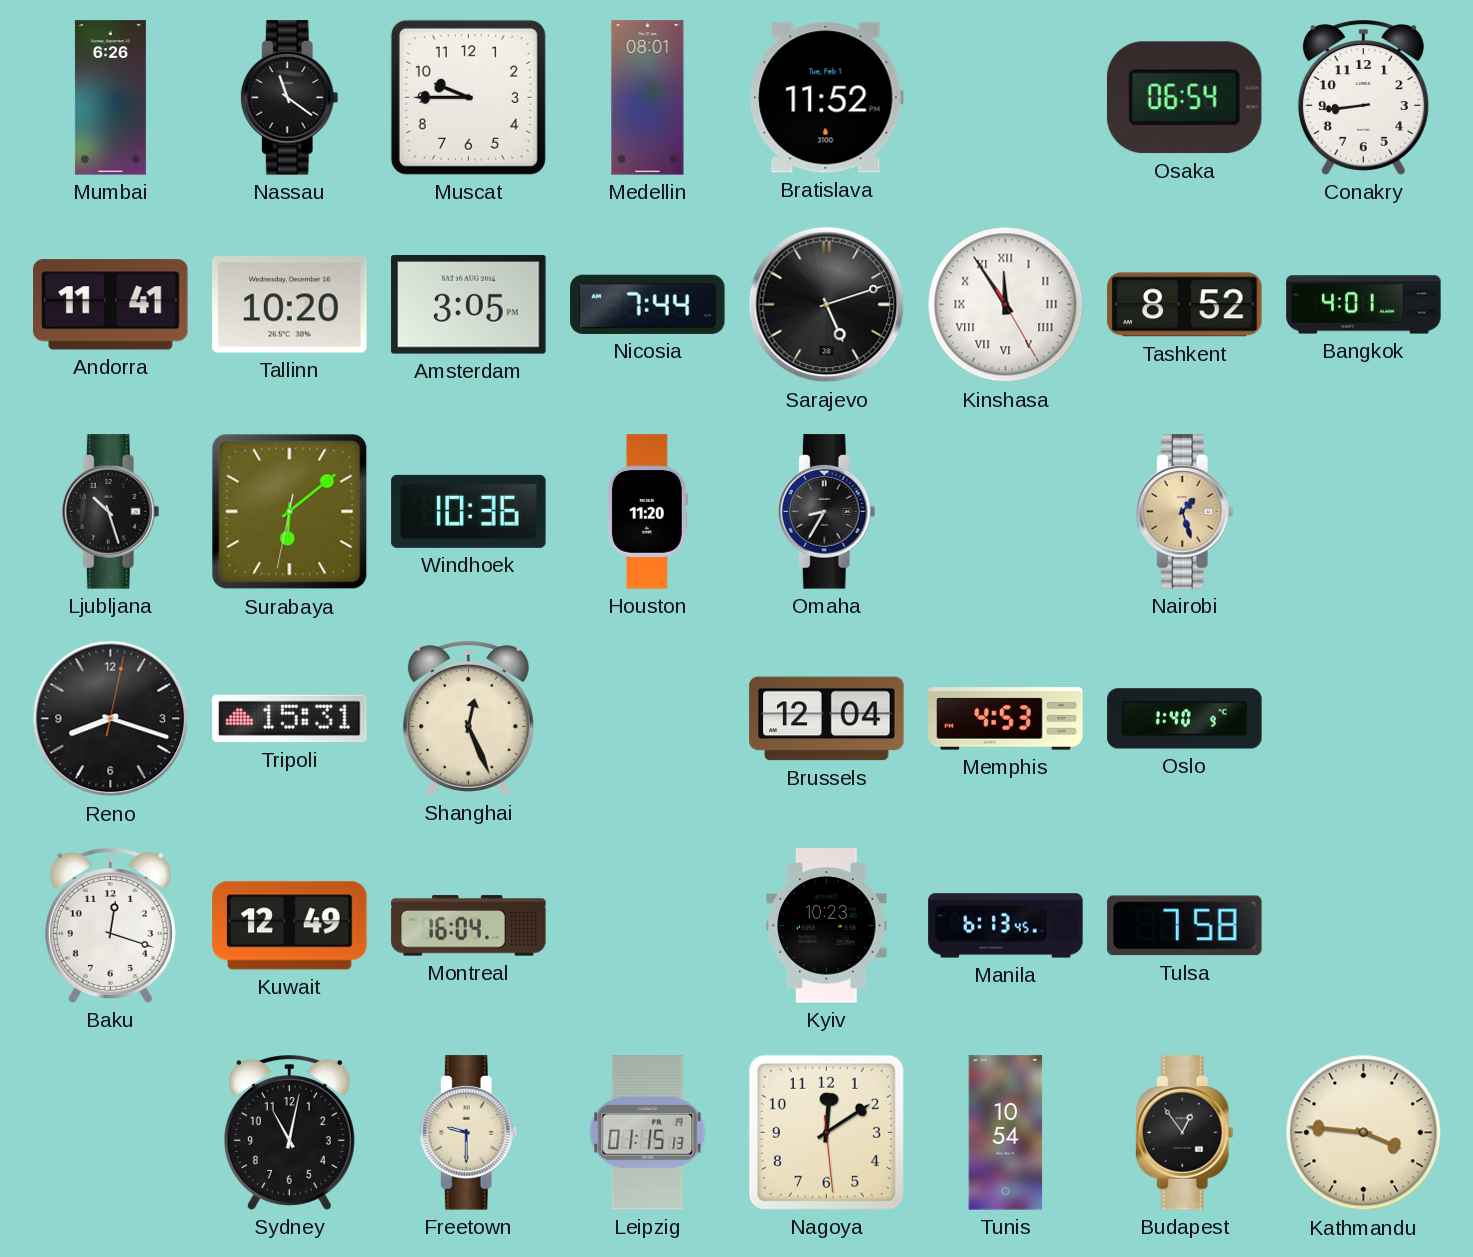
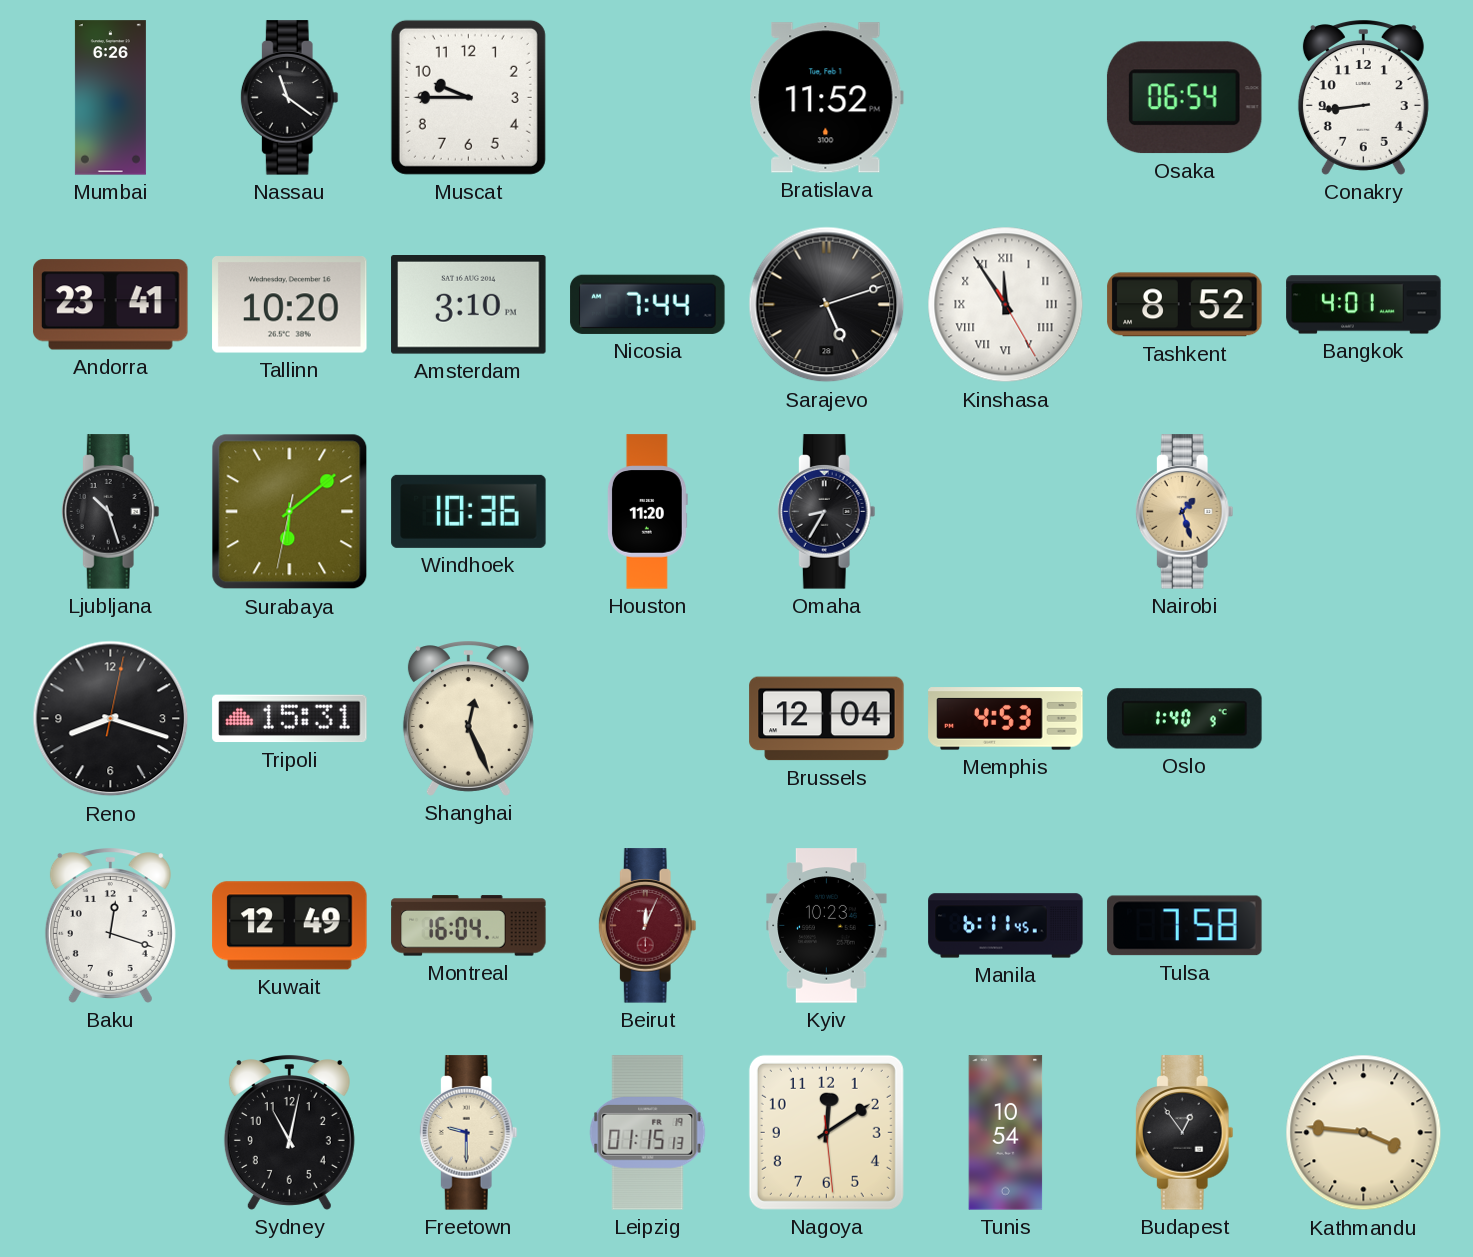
Medellin: 08:01 -> none
Andorra: 11:41 -> 23:41
Amsterdam: 3:05 -> 3:10
Beirut: none -> 12:04
Manila: 6:13 -> 6:11
